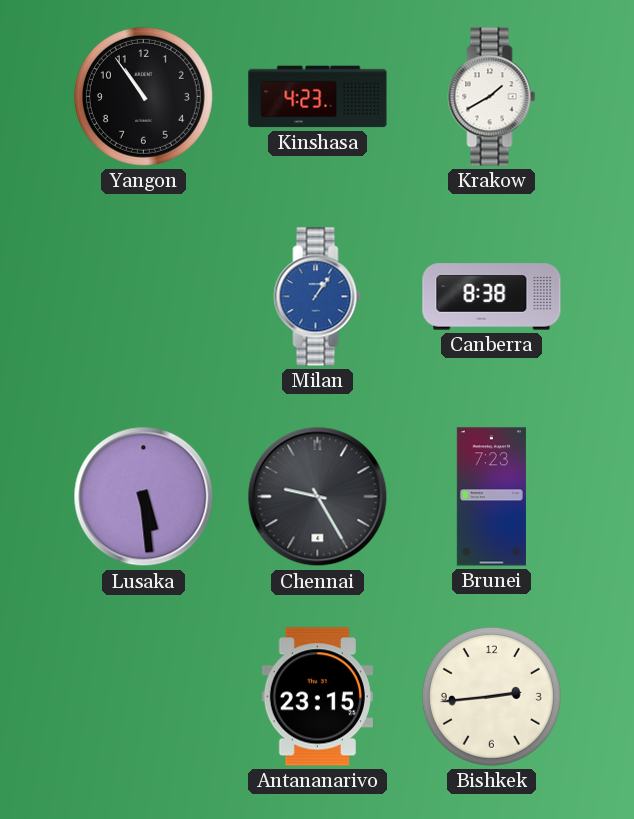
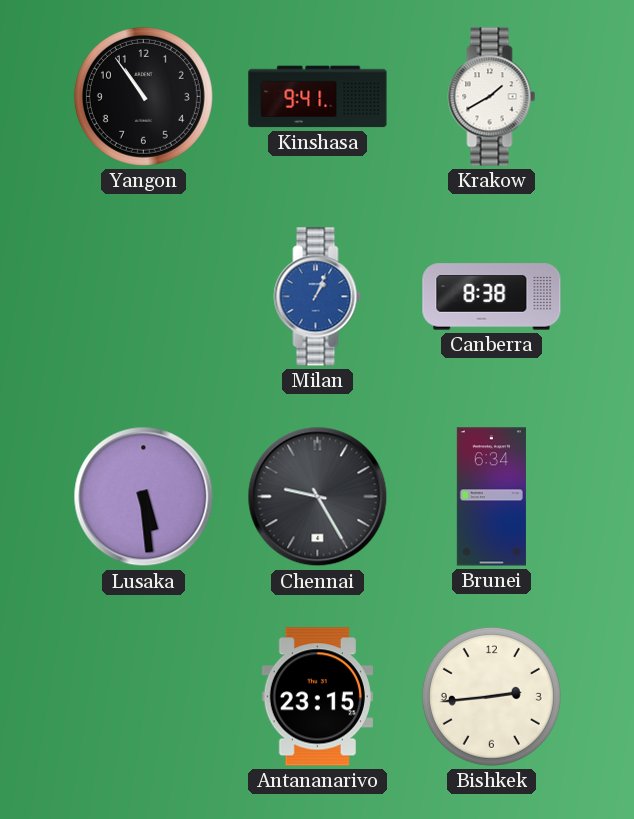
Kinshasa: 4:23 -> 9:41
Milan: 1:06 -> 1:04
Brunei: 7:23 -> 6:34
